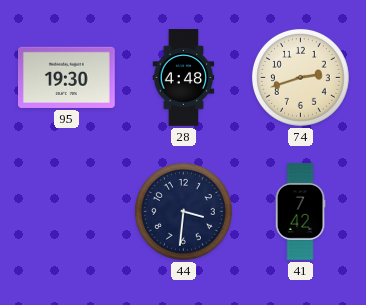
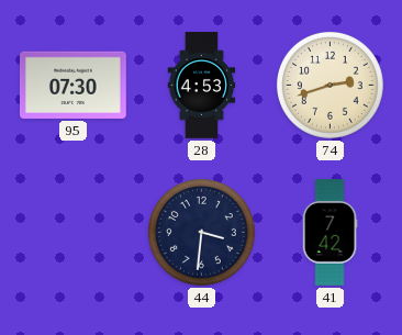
95: 19:30 -> 07:30
28: 4:48 -> 4:53
